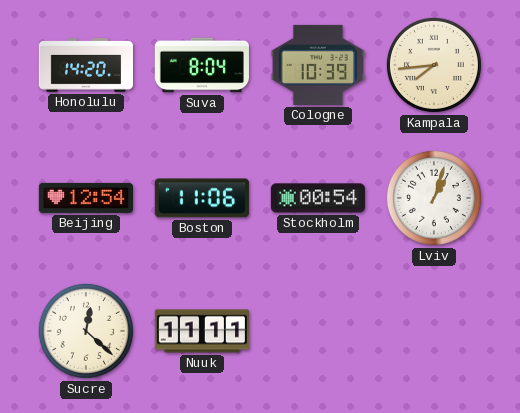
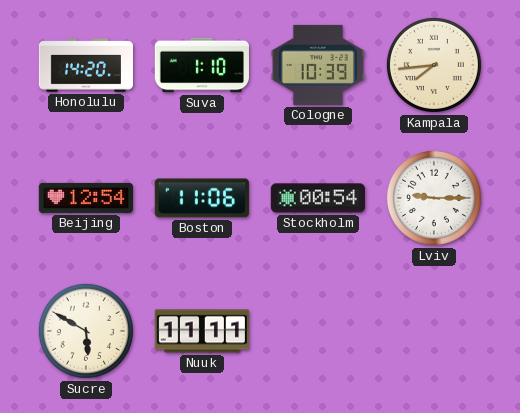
Suva: 8:04 -> 1:10
Lviv: 1:03 -> 9:15
Sucre: 12:22 -> 5:50
